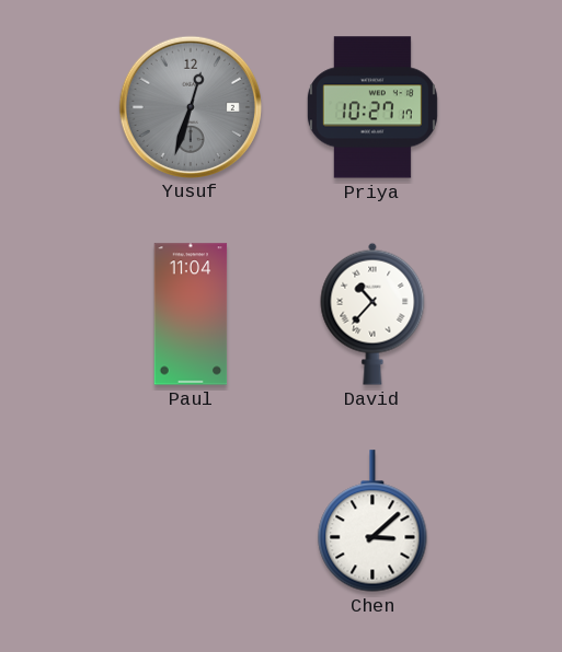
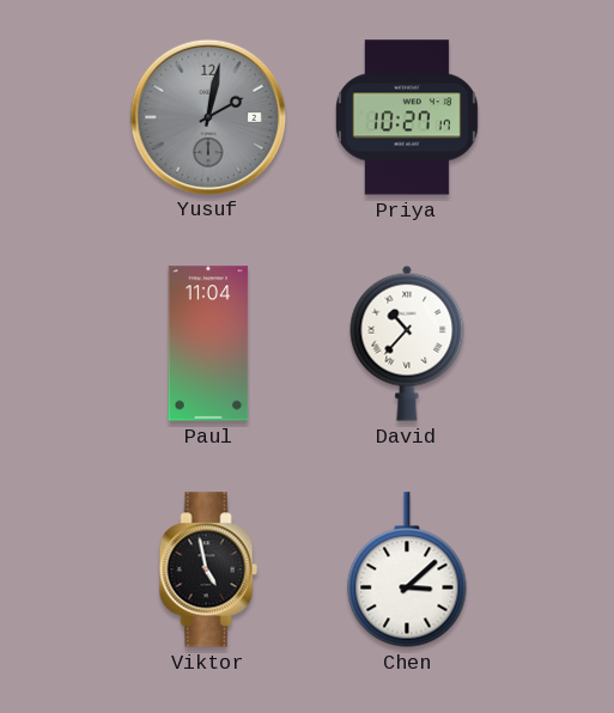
Yusuf: 12:33 -> 2:02
Viktor: none -> 4:58
